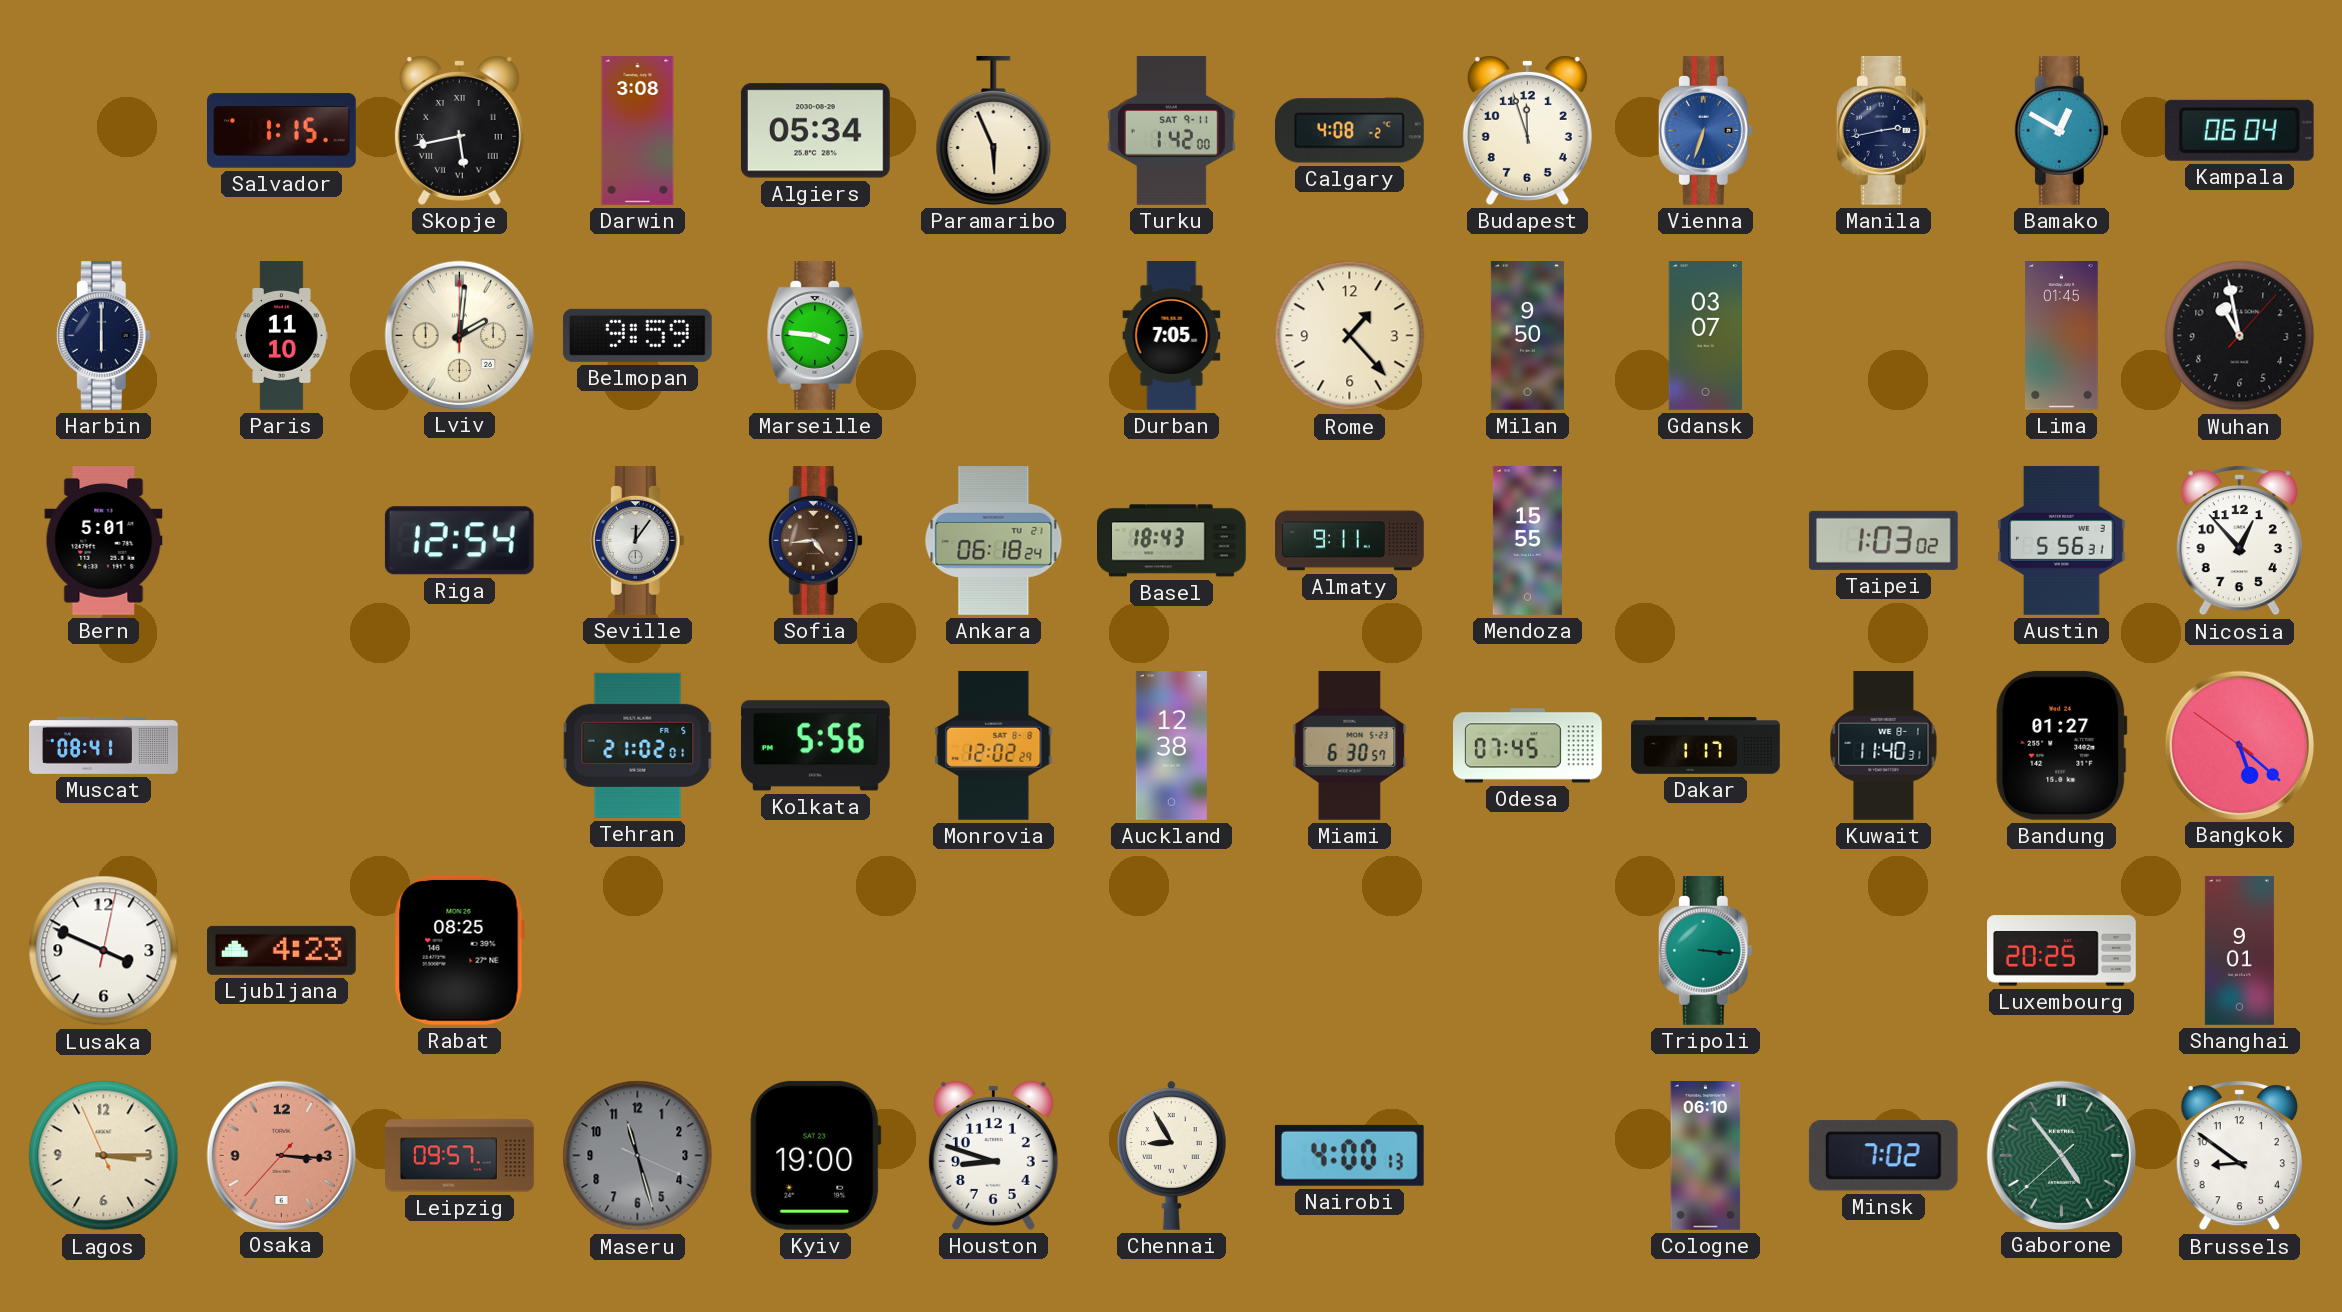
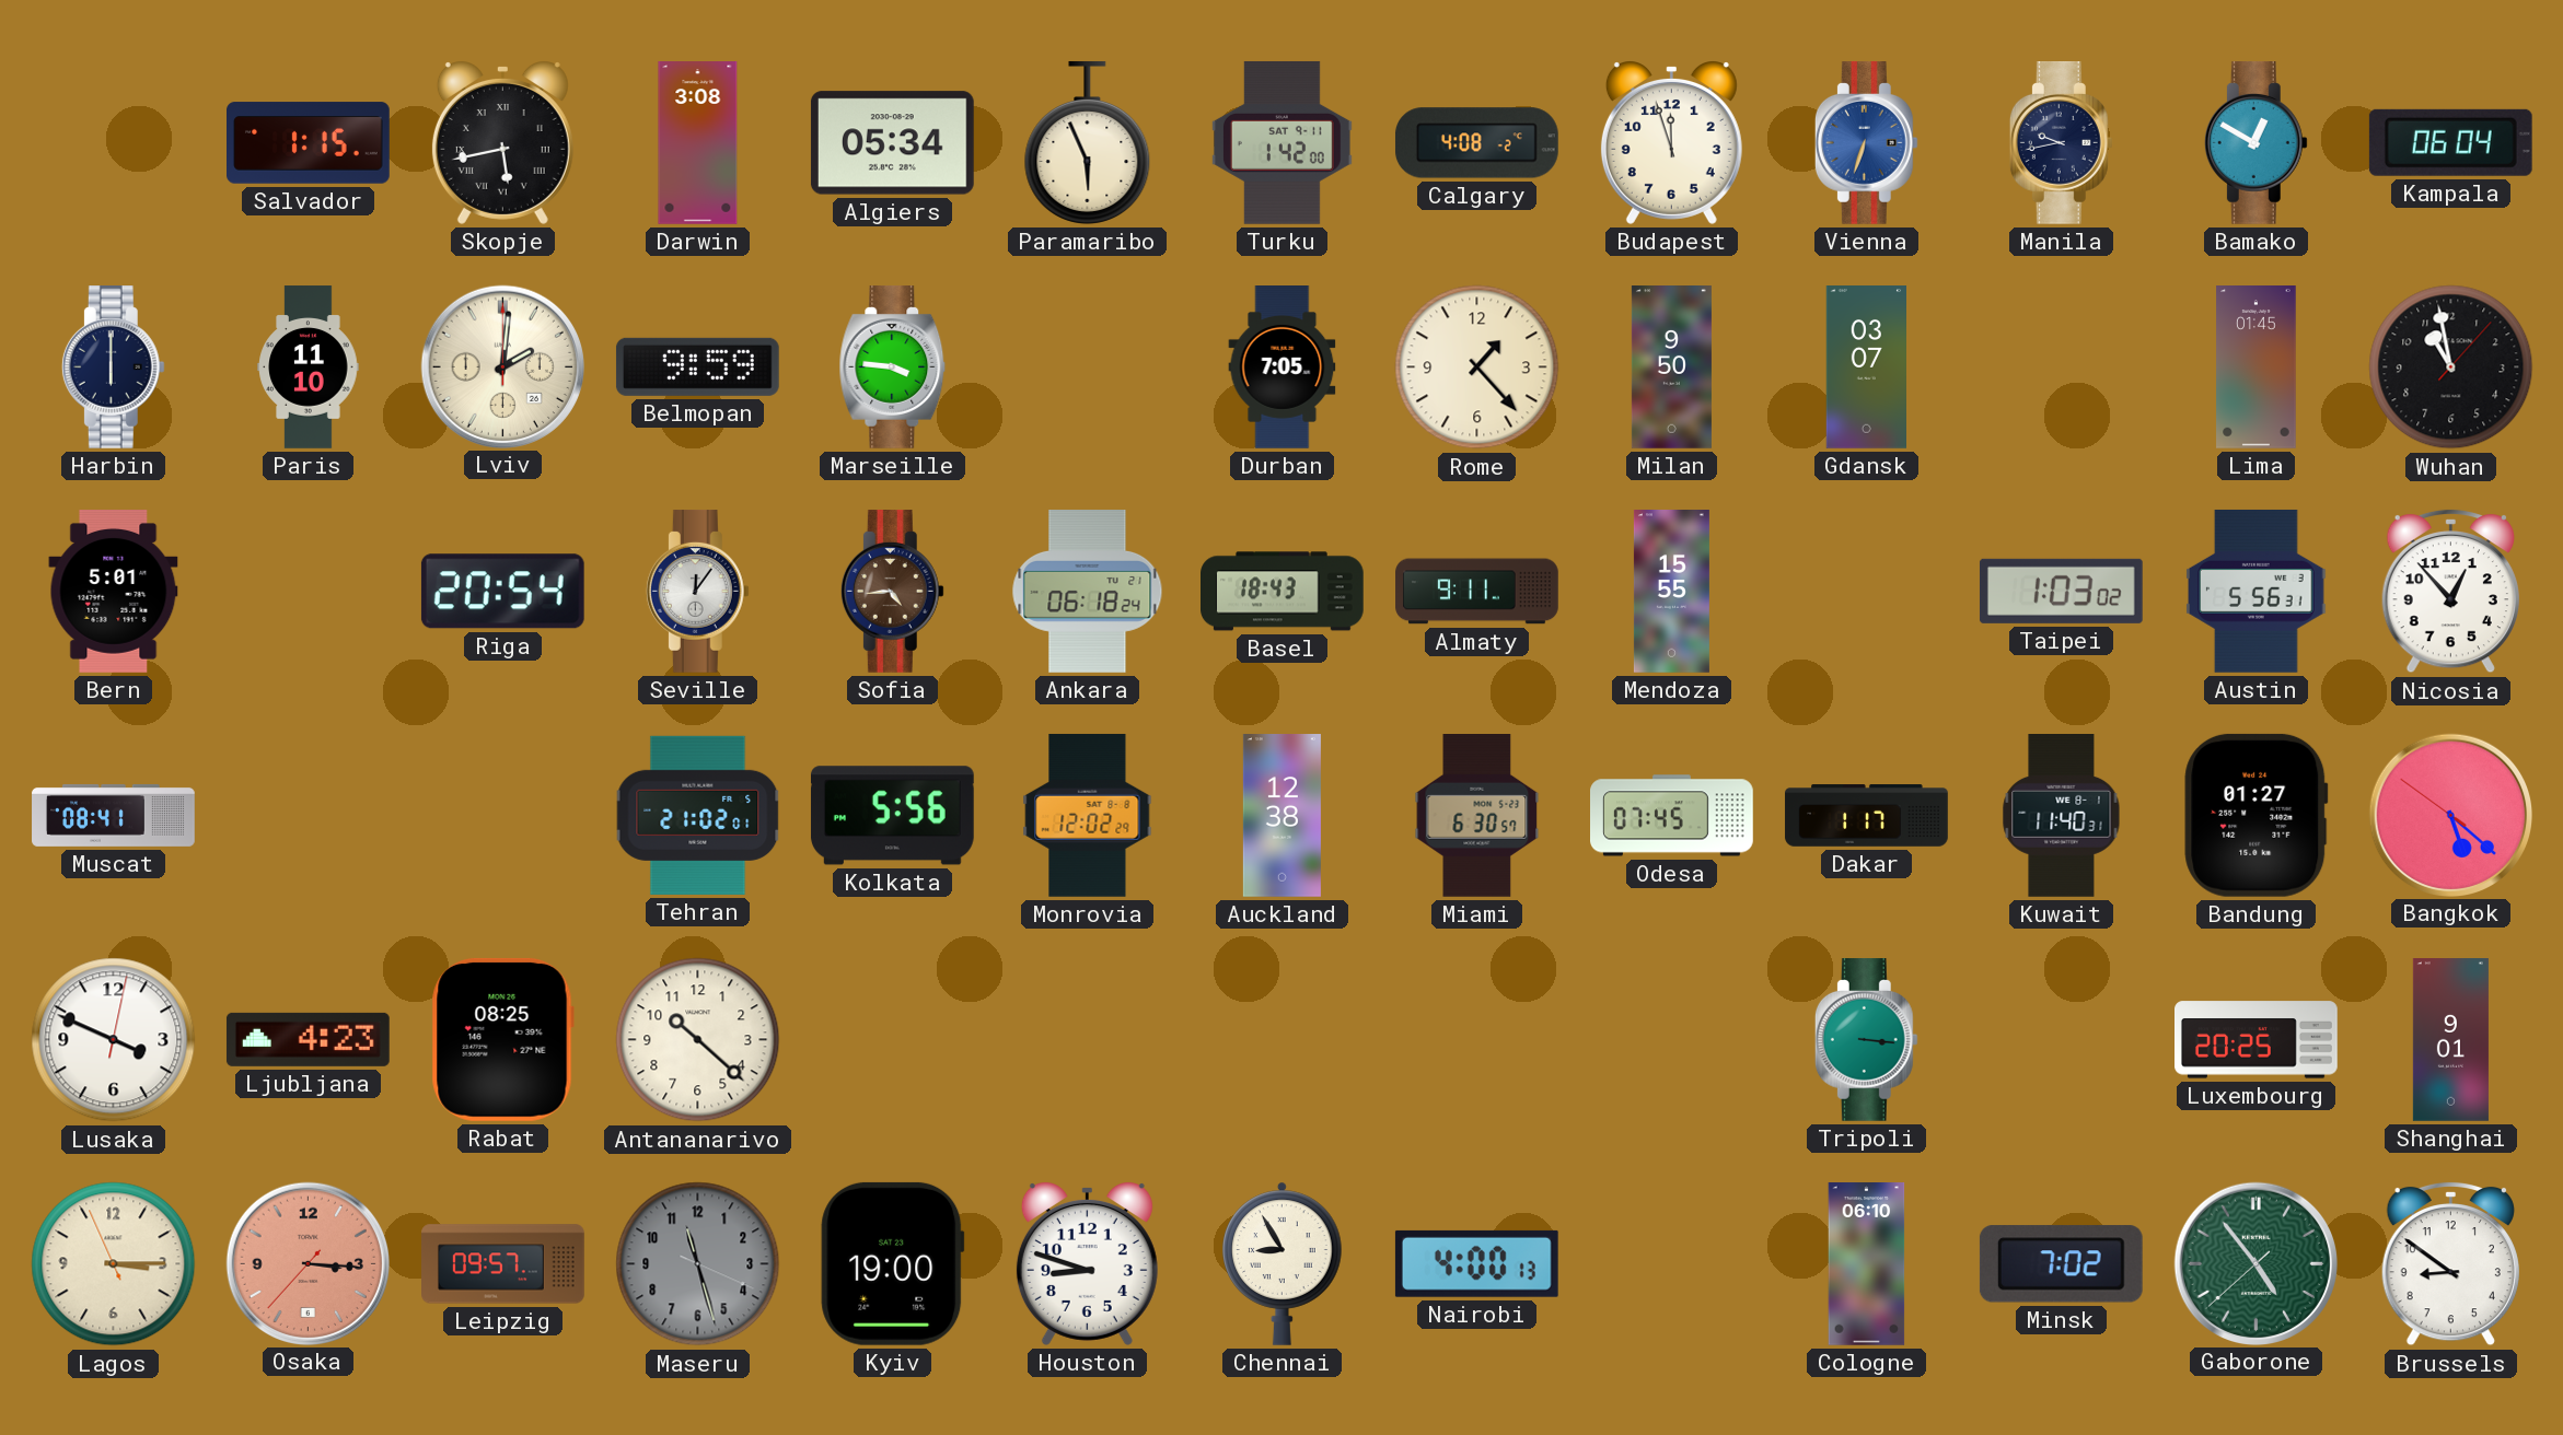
Manila: 2:43 -> 9:43
Riga: 12:54 -> 20:54
Antananarivo: none -> 10:22
